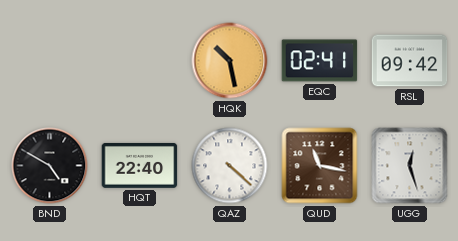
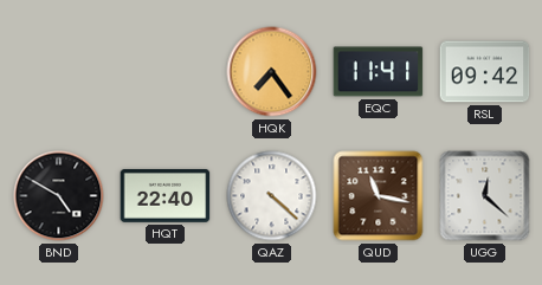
HQK: 10:28 -> 7:24
EQC: 02:41 -> 11:41
UGG: 12:27 -> 12:22
